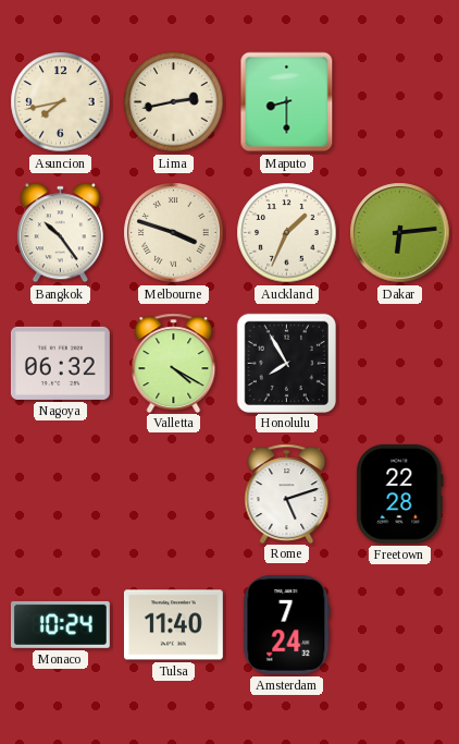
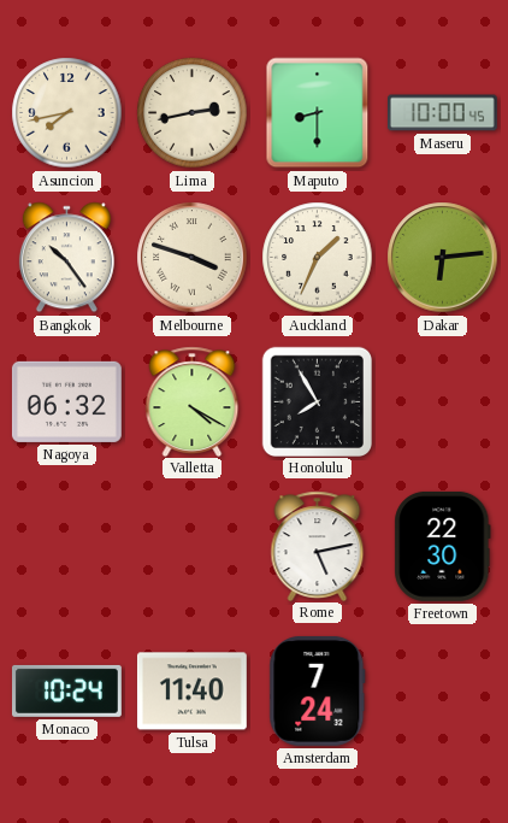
Maseru: none -> 10:00
Rome: 5:12 -> 5:13
Freetown: 22:28 -> 22:30
